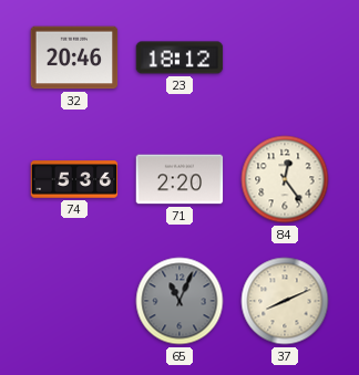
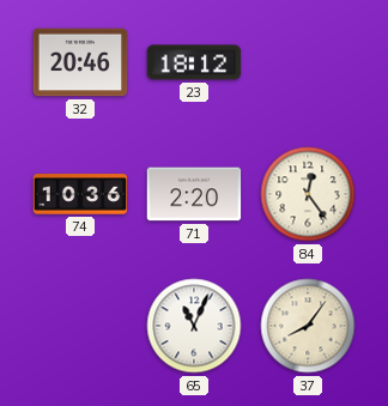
74: 5:36 -> 10:36
65 dial: grey -> white
37: 8:11 -> 8:06
